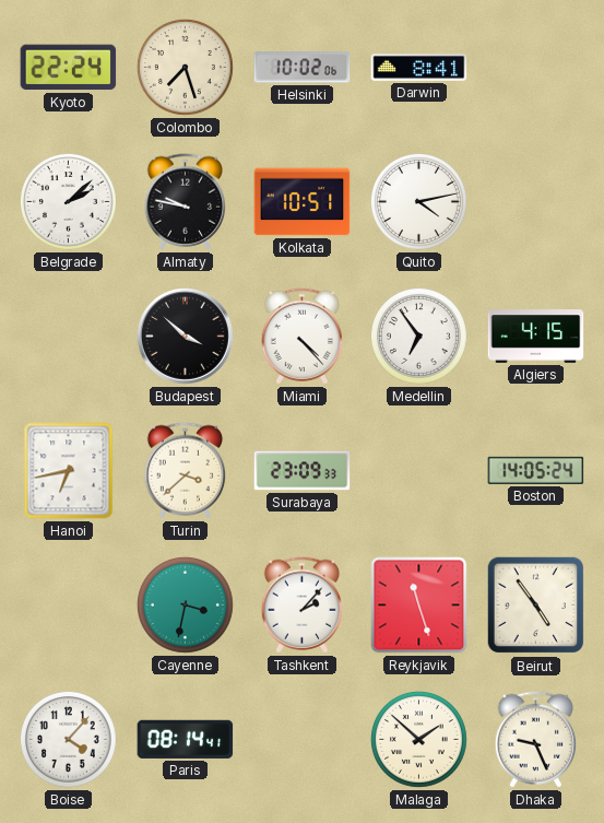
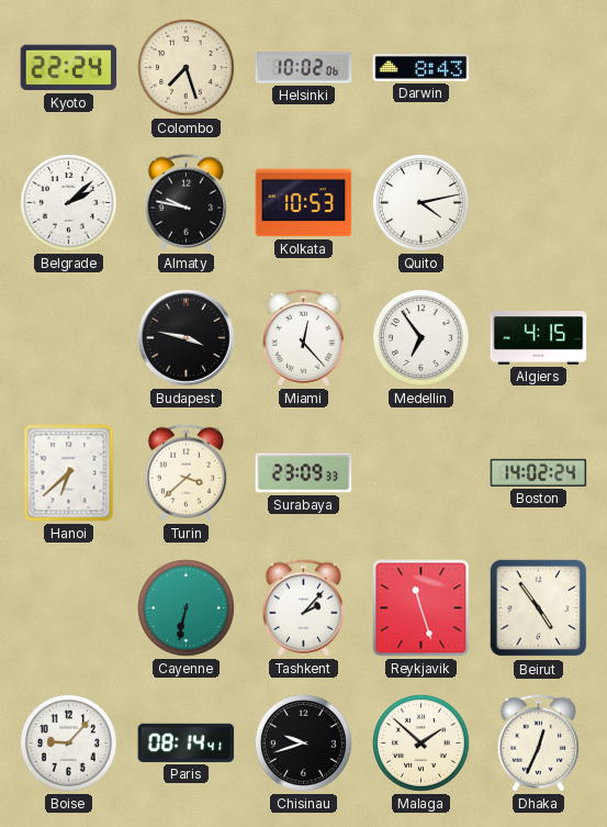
Darwin: 8:41 -> 8:43
Kolkata: 10:51 -> 10:53
Budapest: 3:52 -> 3:47
Miami: 4:23 -> 12:23
Hanoi: 6:43 -> 6:38
Boston: 14:05 -> 14:02
Cayenne: 3:32 -> 6:32
Boise: 4:07 -> 9:07
Chisinau: none -> 9:42
Dhaka: 9:26 -> 12:34
